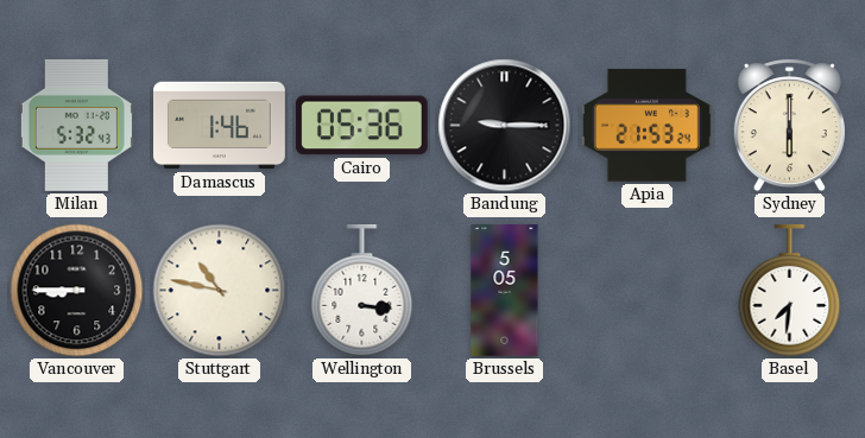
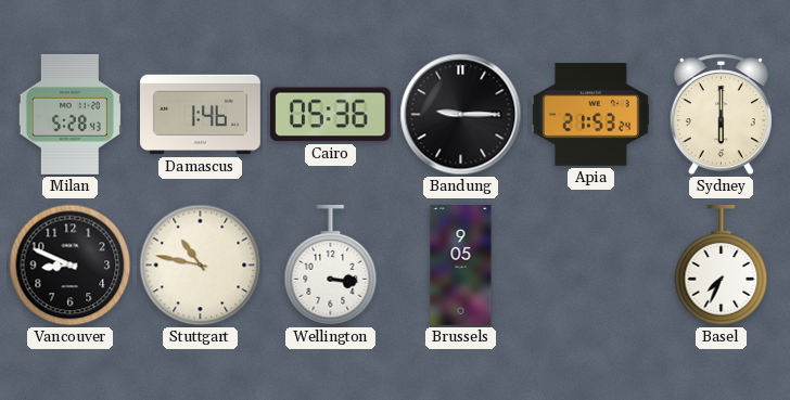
Milan: 5:32 -> 5:28
Vancouver: 8:45 -> 8:49
Brussels: 5:05 -> 9:05
Basel: 7:31 -> 7:34
